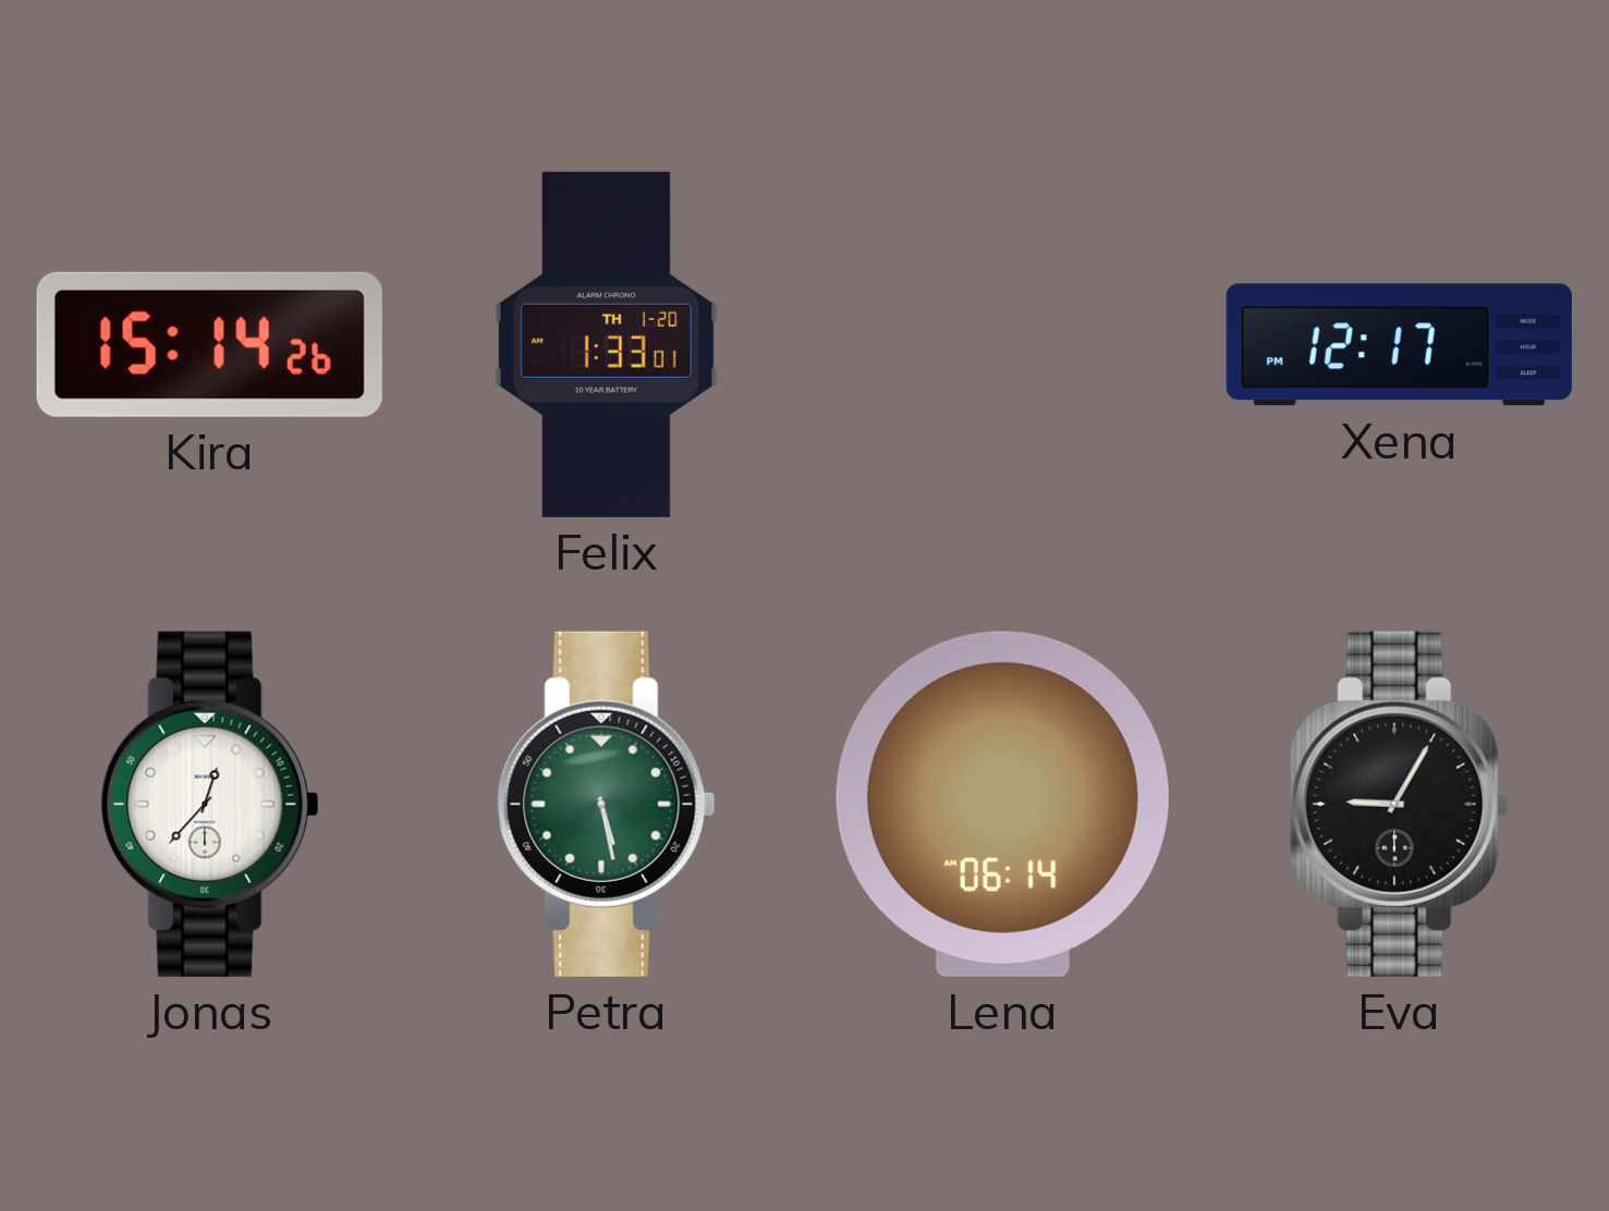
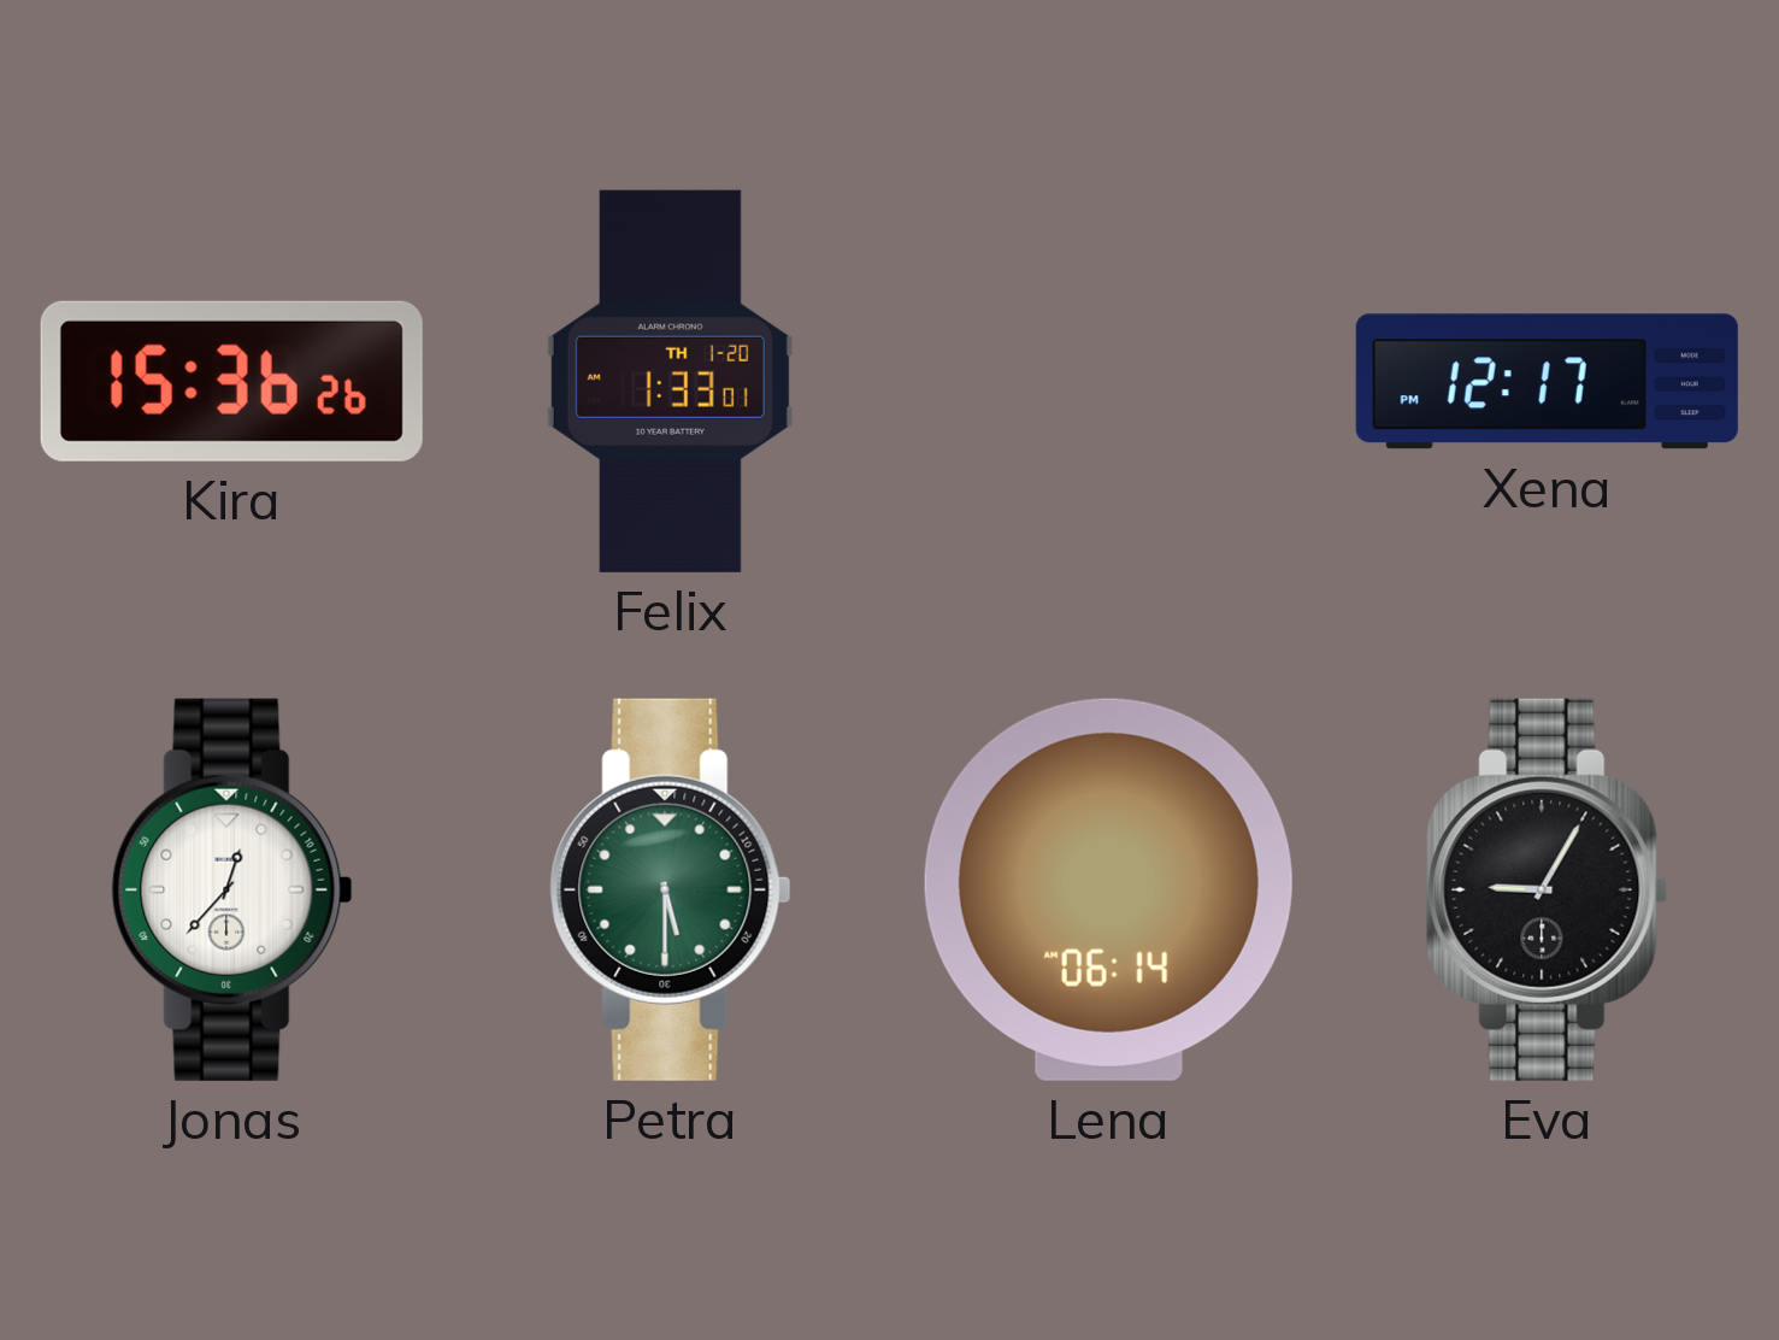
Kira: 15:14 -> 15:36
Petra: 5:28 -> 5:30
